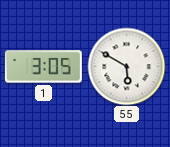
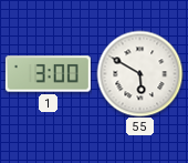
1: 3:05 -> 3:00
